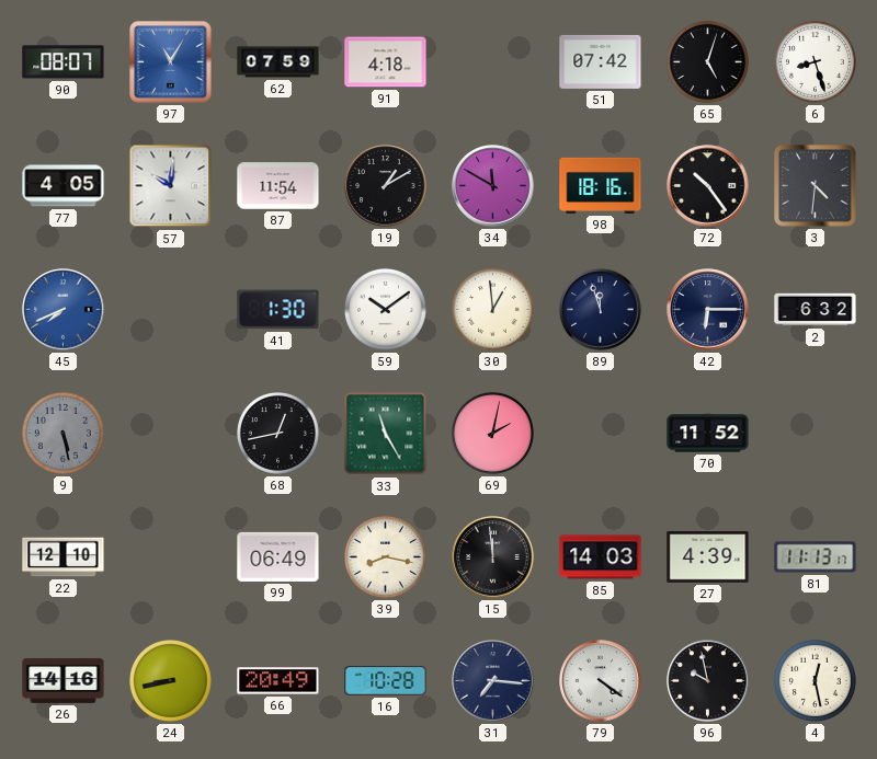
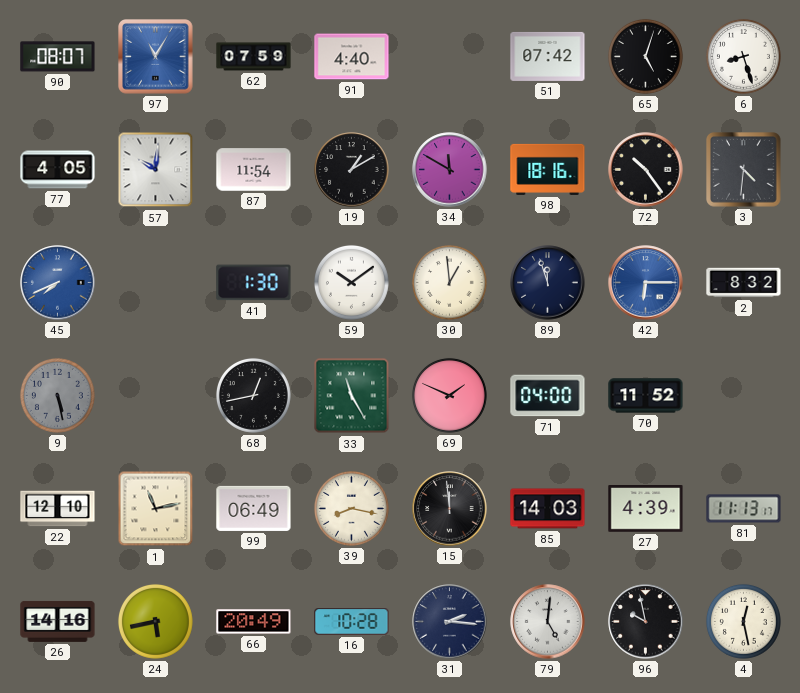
91: 4:18 -> 4:40
42 dial: navy -> blue
2: 6:32 -> 8:32
69: 2:02 -> 1:49
71: none -> 04:00
1: none -> 11:13
24: 8:43 -> 5:43
31: 7:16 -> 2:16
79: 4:21 -> 5:01
